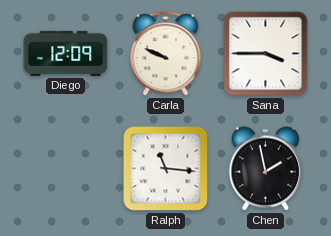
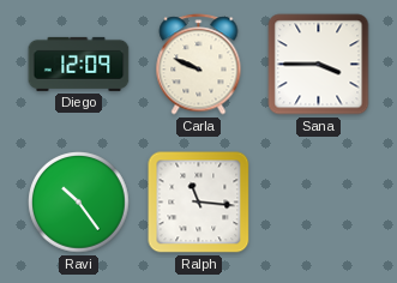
Ravi: none -> 10:24
Chen: 1:58 -> none
